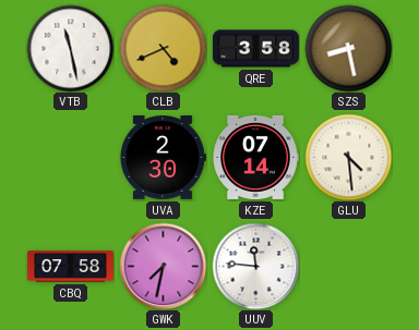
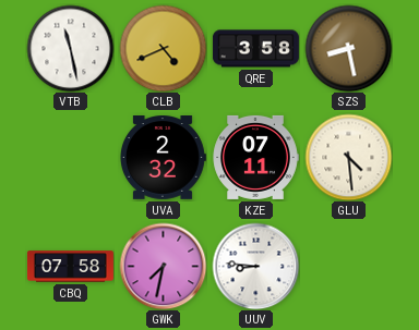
UVA: 2:30 -> 2:32
KZE: 07:14 -> 07:11
UUV: 11:46 -> 8:46
